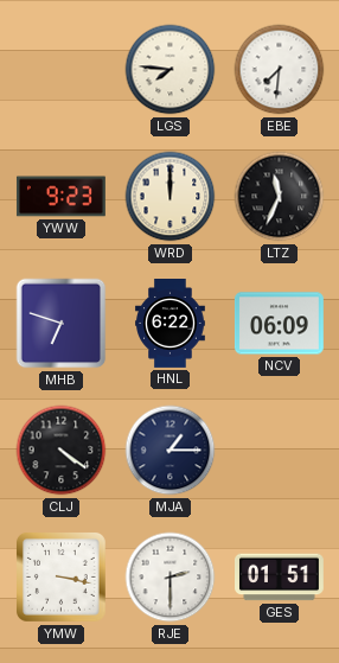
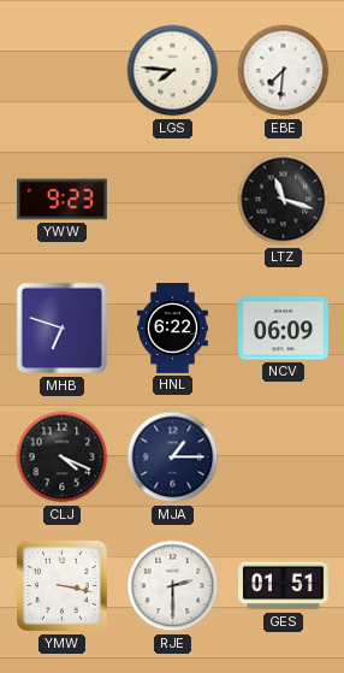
WRD: 12:00 -> none
LTZ: 11:34 -> 11:18
CLJ: 4:21 -> 4:19
